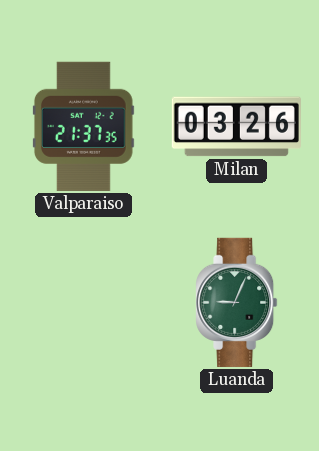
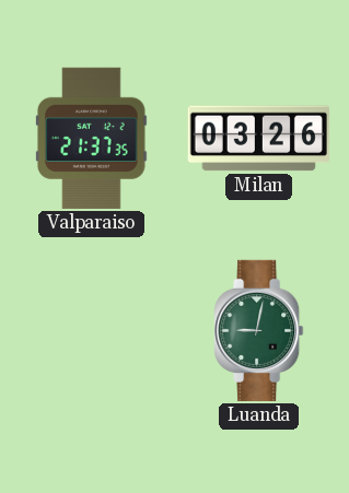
Luanda: 9:04 -> 9:02
